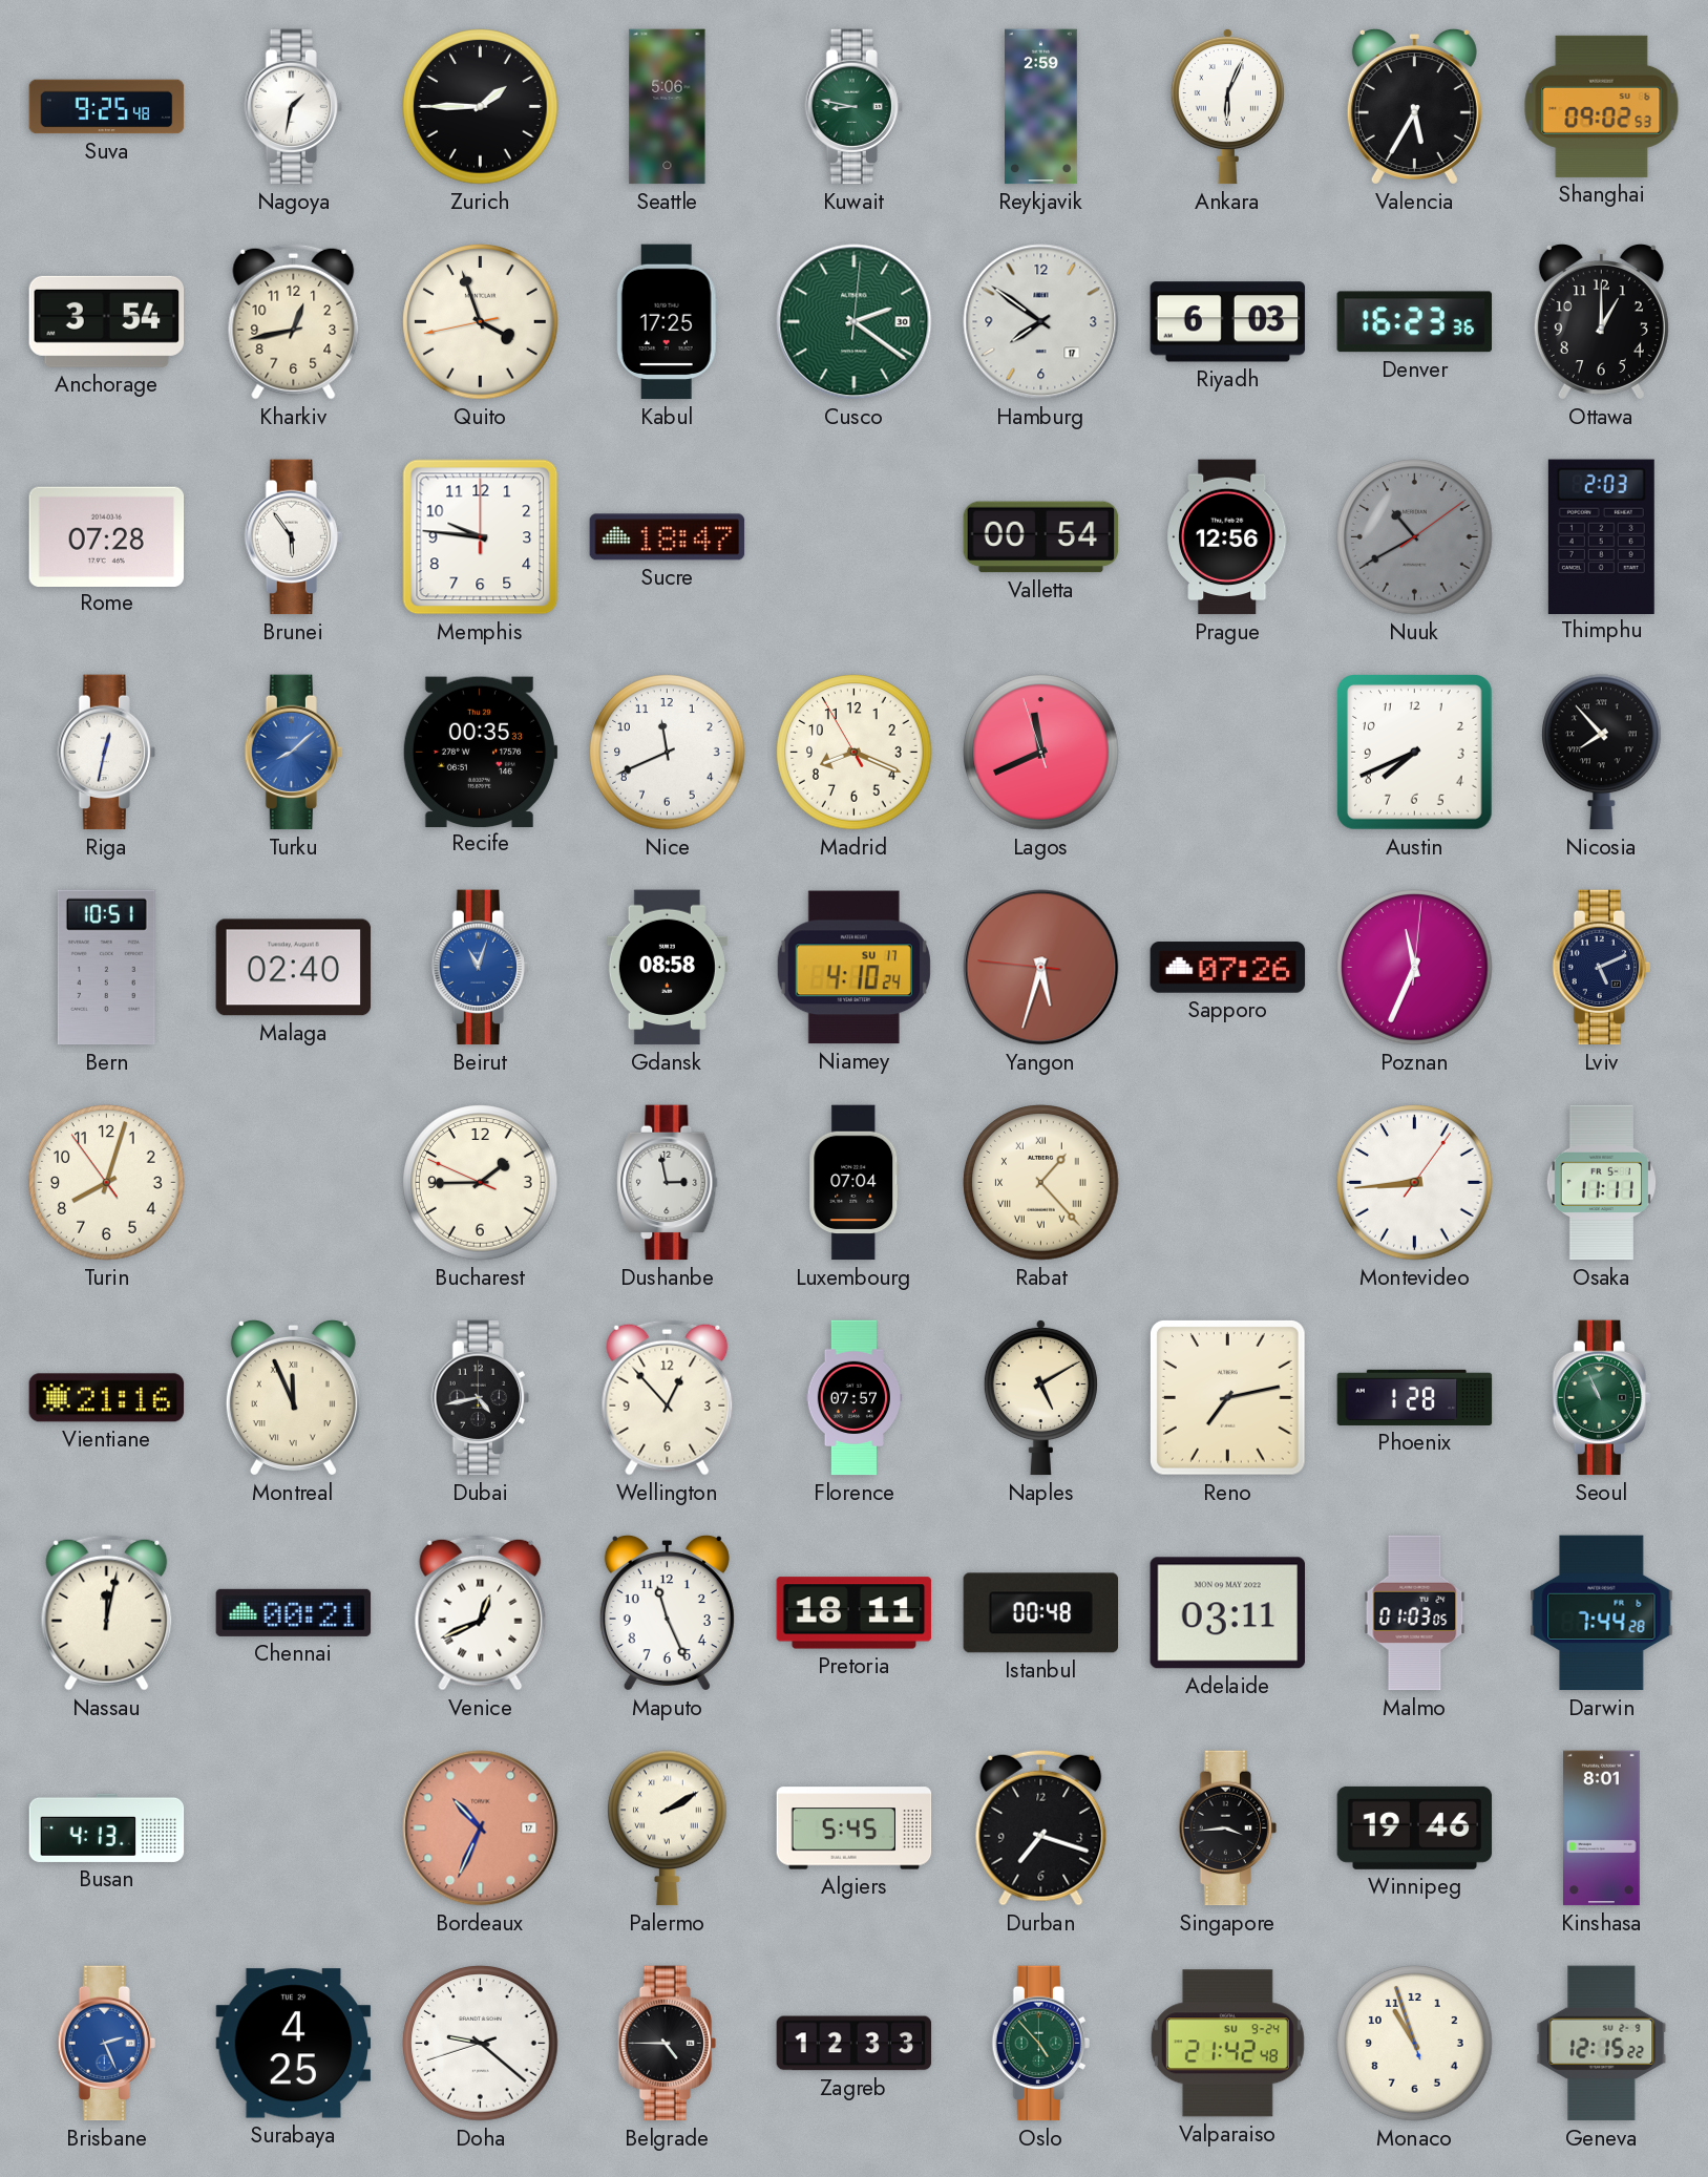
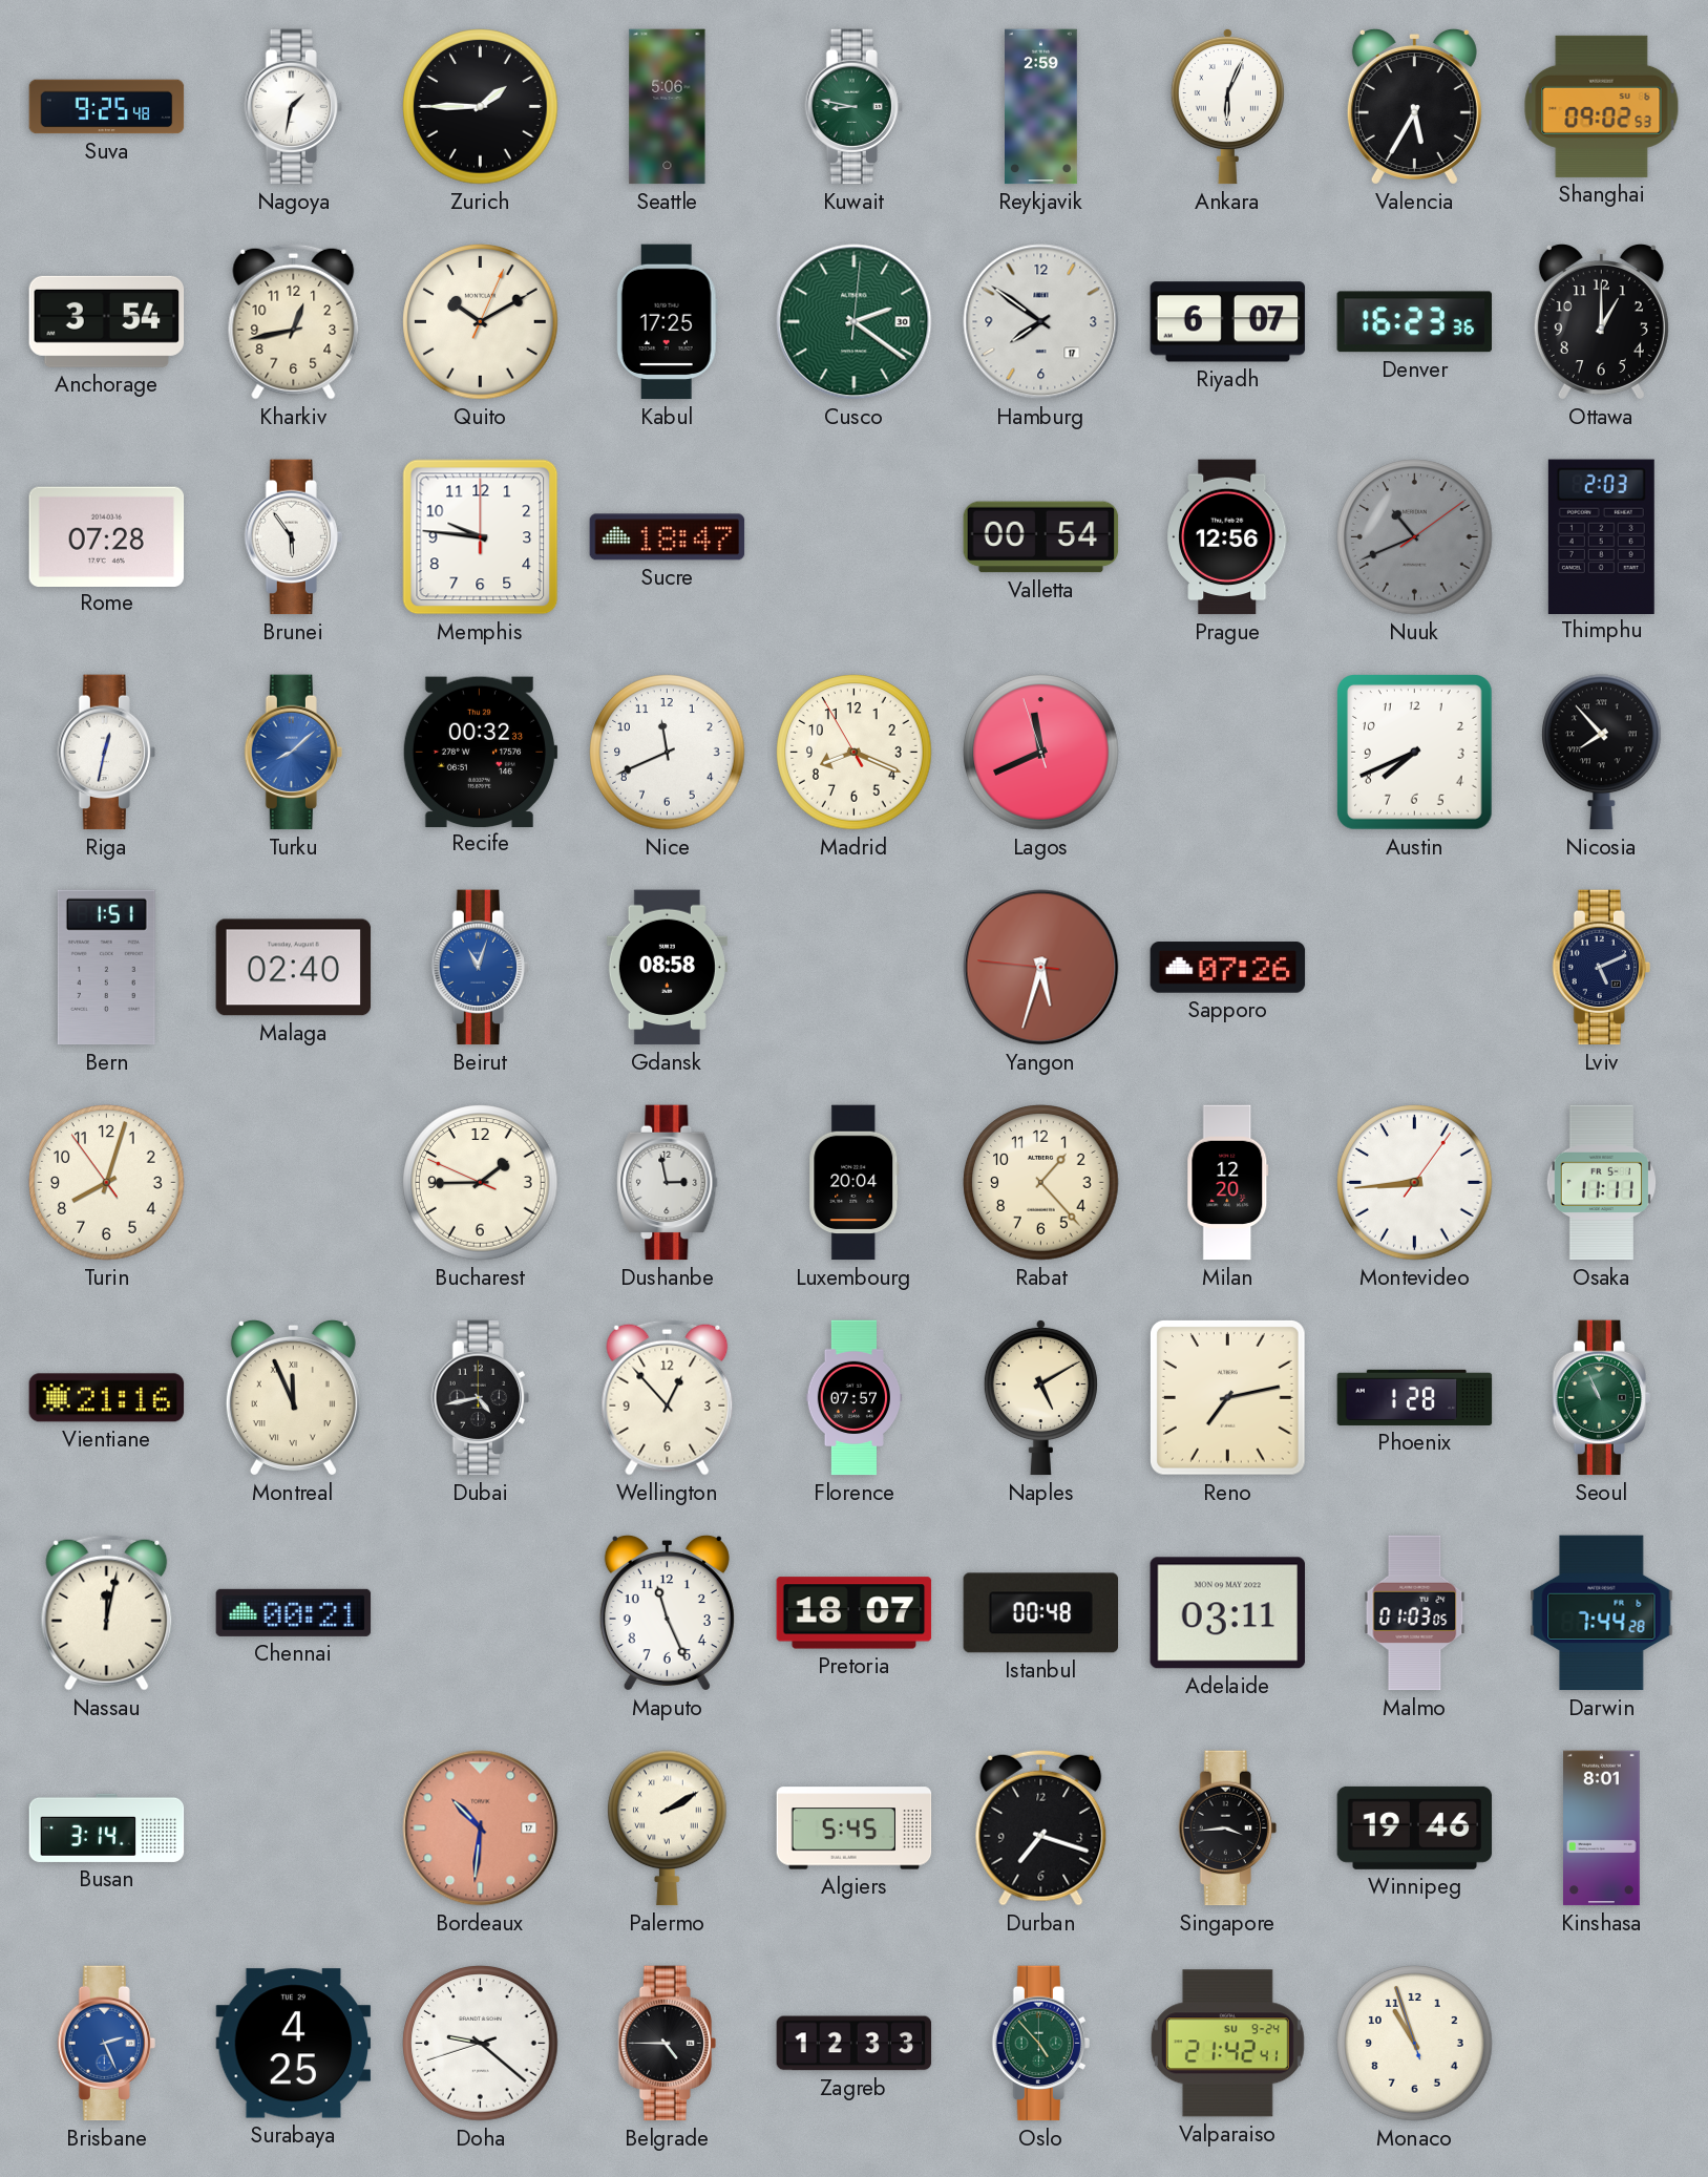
Quito: 3:56 -> 10:10
Riyadh: 6:03 -> 6:07
Nuuk: 10:40 -> 10:41
Recife: 00:35 -> 00:32
Bern: 10:51 -> 1:51
Niamey: 4:10 -> none
Poznan: 11:34 -> none
Luxembourg: 07:04 -> 20:04
Rabat numerals: Roman -> Arabic
Milan: none -> 12:20
Venice: 12:41 -> none
Pretoria: 18:11 -> 18:07
Busan: 4:13 -> 3:14
Bordeaux: 10:34 -> 10:31
Valparaiso: 21:42:48 -> 21:42:41
Geneva: 12:15 -> none
